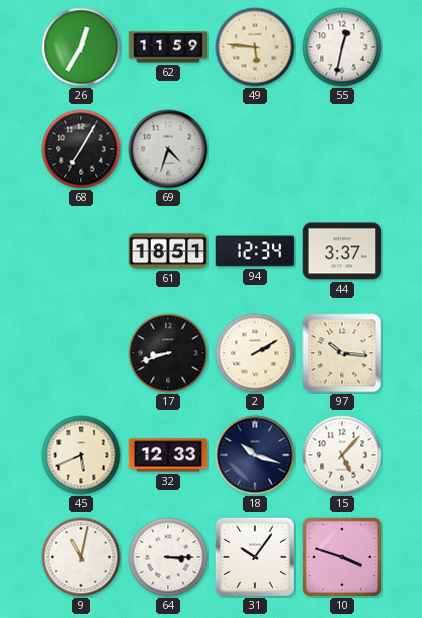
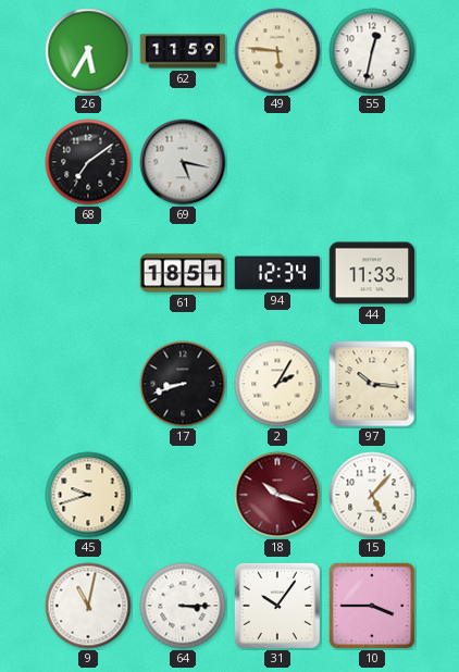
26: 12:35 -> 5:35
68: 7:05 -> 7:09
69: 4:33 -> 5:17
44: 3:37 -> 11:33
2: 2:10 -> 2:05
45: 5:41 -> 9:42
32: 12:33 -> none
18 dial: navy -> burgundy
10: 3:48 -> 3:45
